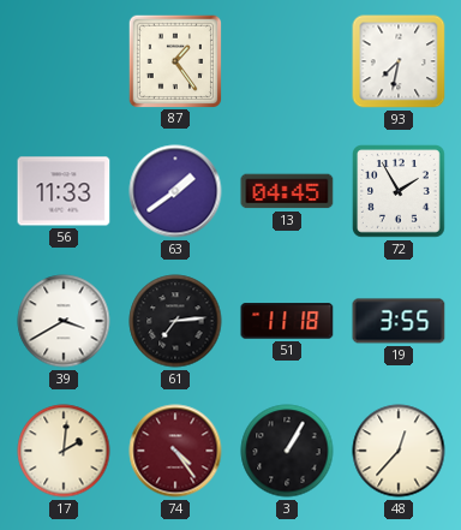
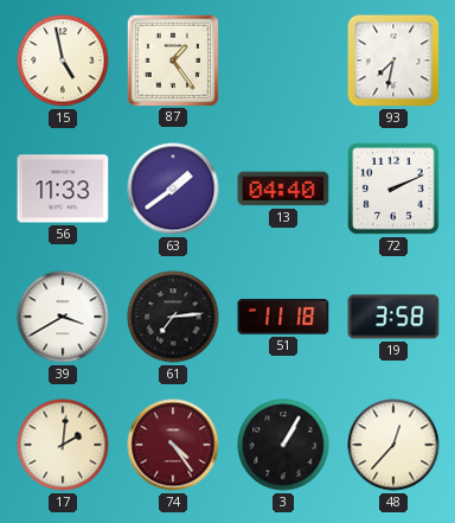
15: none -> 4:58
13: 04:45 -> 04:40
72: 1:55 -> 2:11
19: 3:55 -> 3:58
